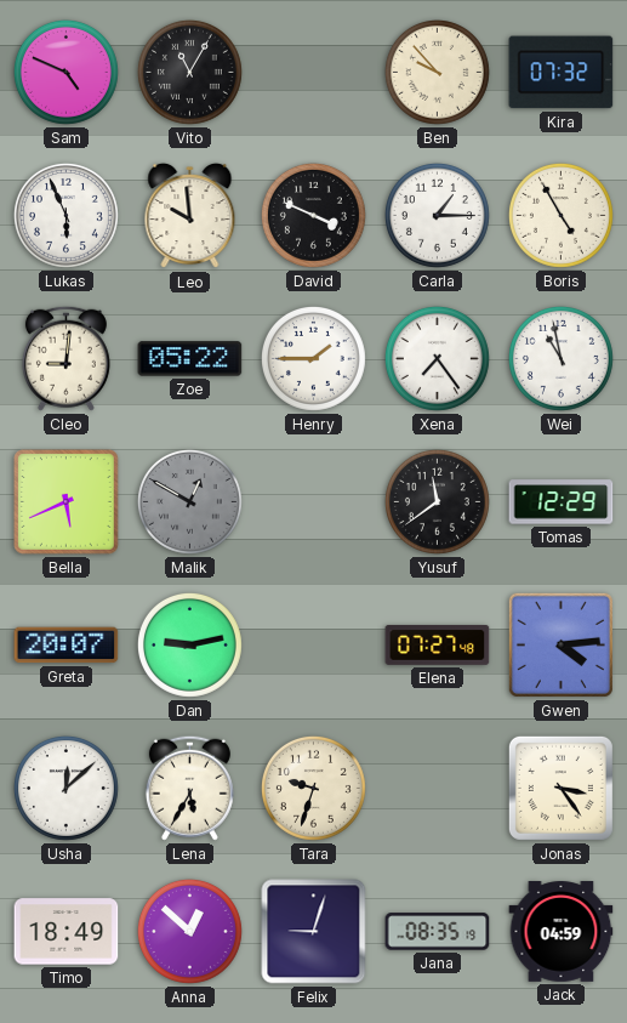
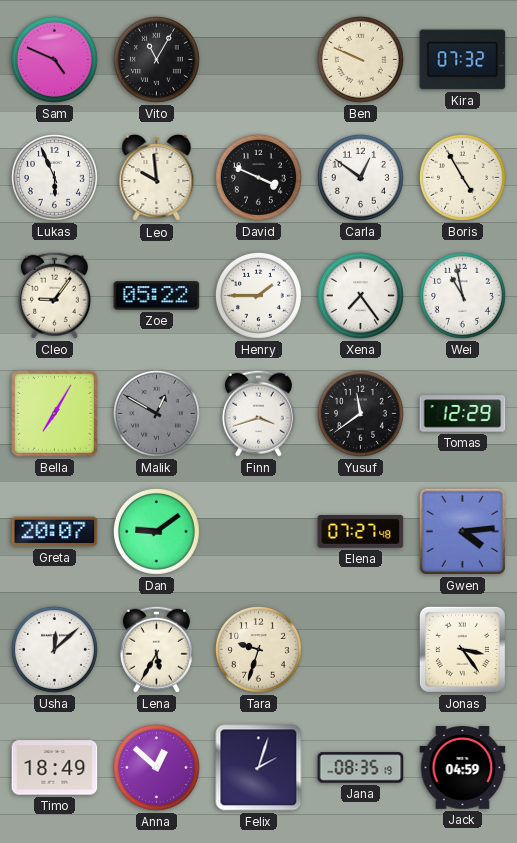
Ben: 9:53 -> 9:49
Carla: 1:15 -> 12:51
Cleo: 9:01 -> 9:06
Bella: 5:41 -> 7:05
Finn: none -> 3:42
Dan: 9:13 -> 9:09
Felix: 9:03 -> 2:03
